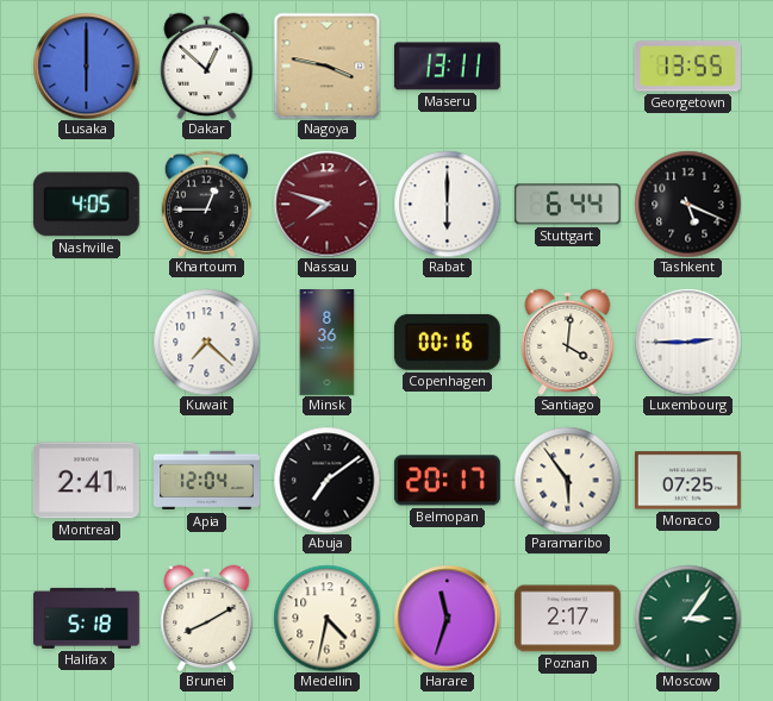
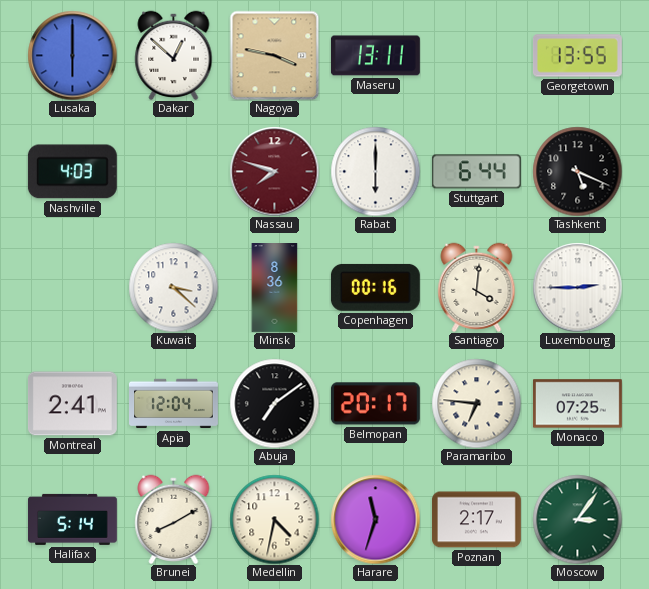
Nashville: 4:05 -> 4:03
Khartoum: 12:45 -> none
Kuwait: 7:22 -> 3:22
Paramaribo: 5:54 -> 6:46
Halifax: 5:18 -> 5:14
